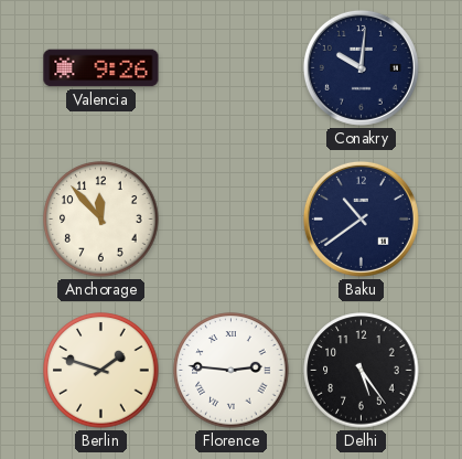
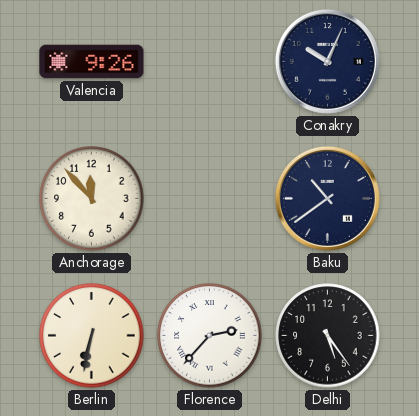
Conakry: 10:01 -> 10:04
Berlin: 1:48 -> 6:32
Florence: 2:46 -> 2:37
